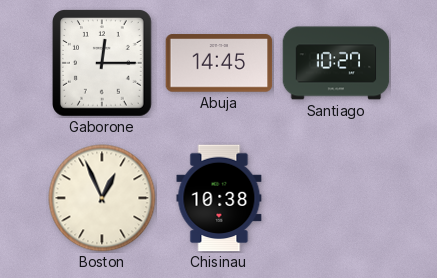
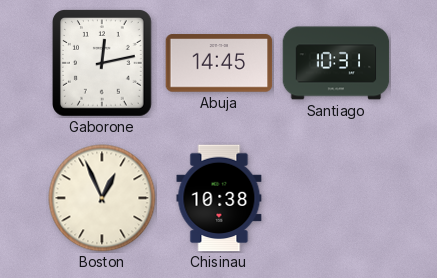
Gaborone: 12:15 -> 12:13
Santiago: 10:27 -> 10:31
